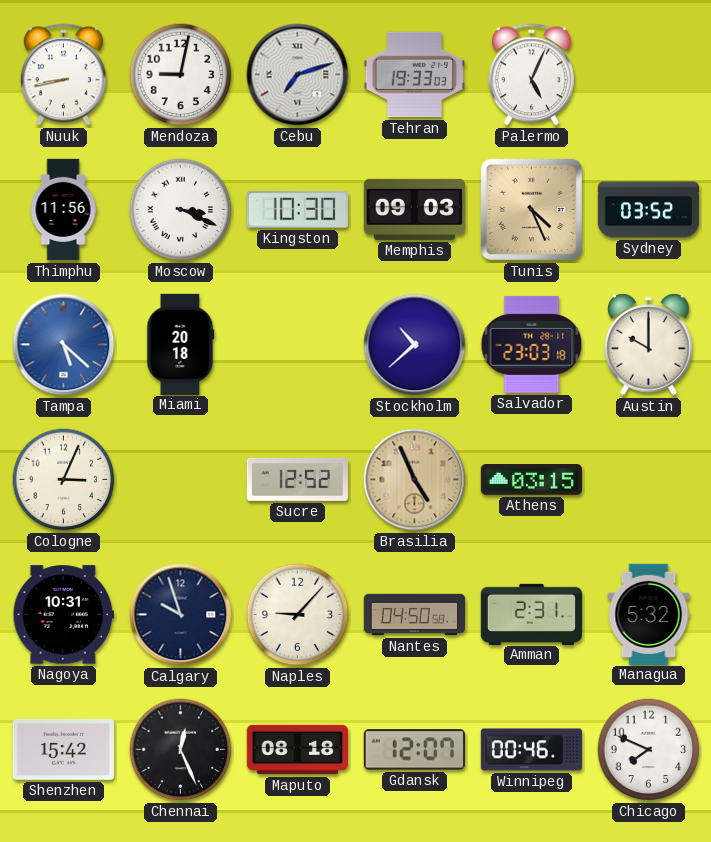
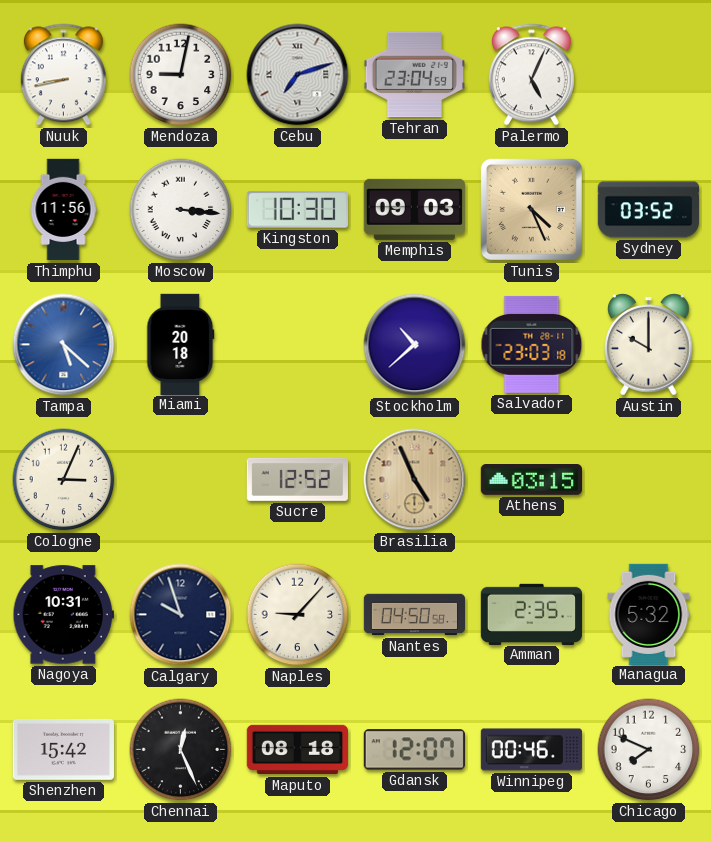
Tehran: 19:33 -> 23:04
Moscow: 3:19 -> 3:16
Amman: 2:31 -> 2:35
